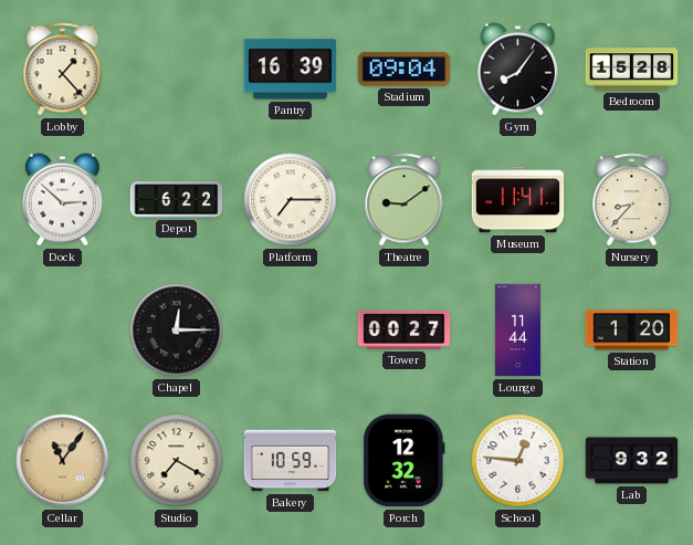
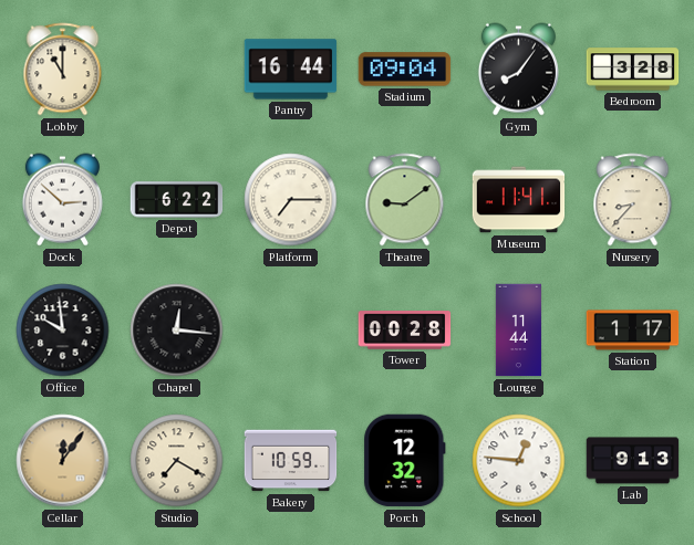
Lobby: 1:23 -> 11:00
Pantry: 16:39 -> 16:44
Bedroom: 15:28 -> 3:28
Office: none -> 9:59
Chapel: 12:15 -> 12:16
Tower: 00:27 -> 00:28
Station: 1:20 -> 1:17
Cellar: 11:06 -> 12:06
Lab: 9:32 -> 9:13
